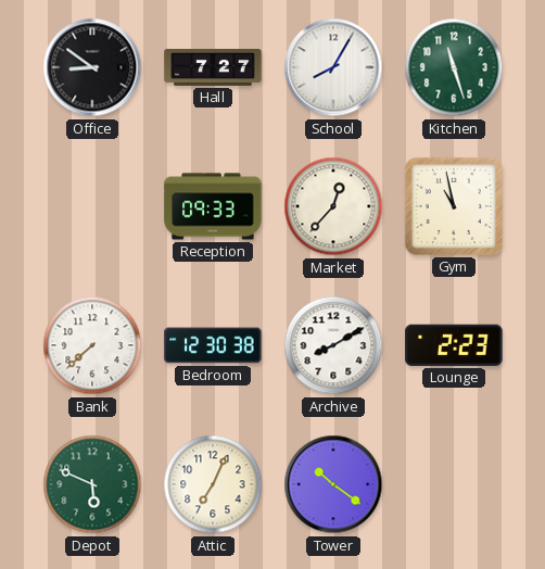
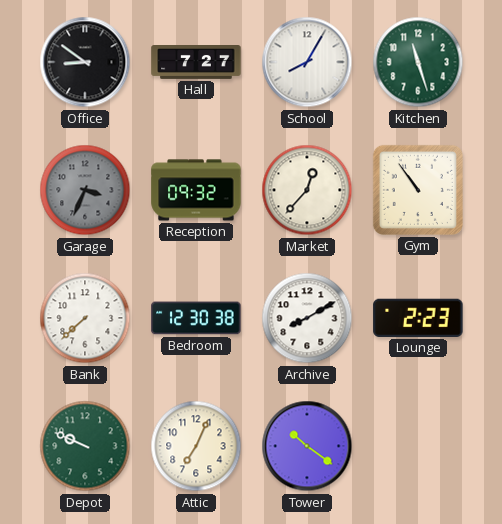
Garage: none -> 3:34
Reception: 09:33 -> 09:32
Gym: 10:58 -> 10:54
Depot: 5:49 -> 9:49
